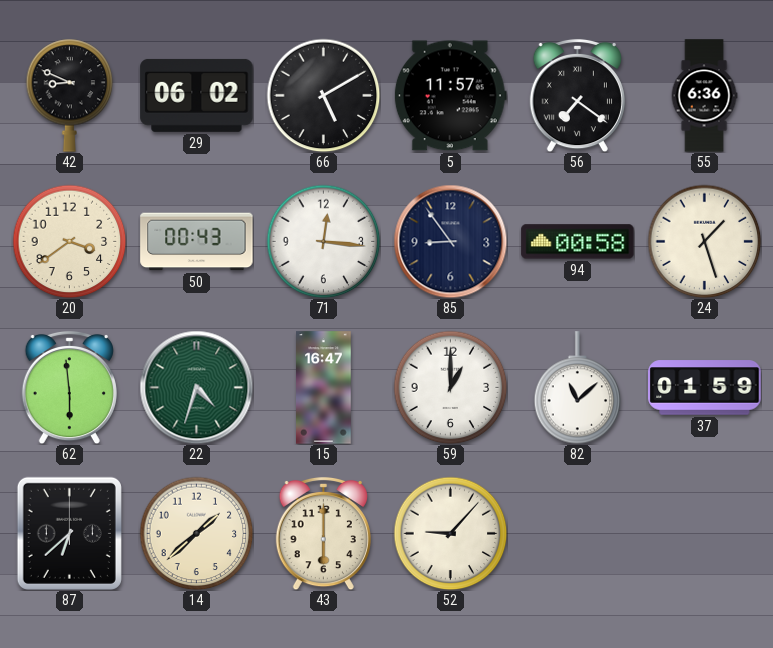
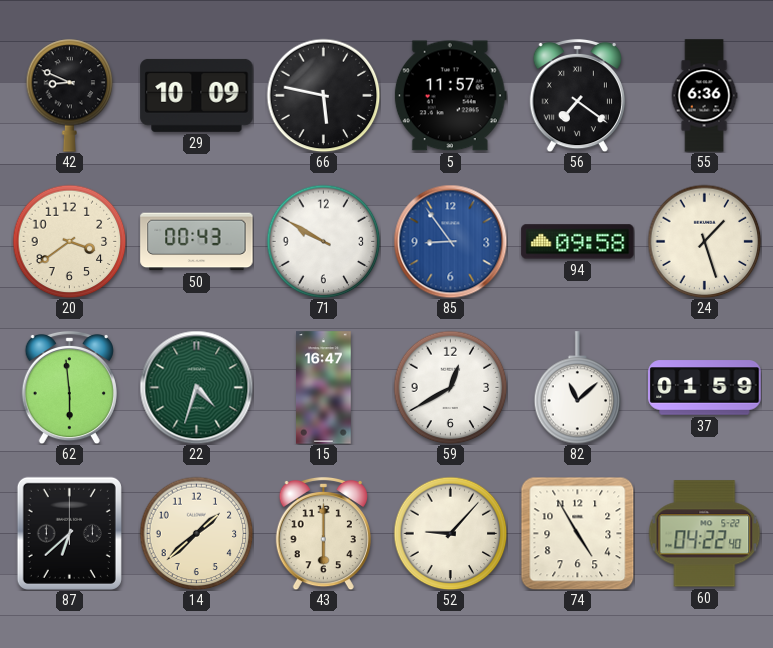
29: 06:02 -> 10:09
66: 5:10 -> 5:47
71: 12:16 -> 9:50
85 dial: navy -> blue
94: 00:58 -> 09:58
59: 1:00 -> 12:40
74: none -> 4:55
60: none -> 04:22
